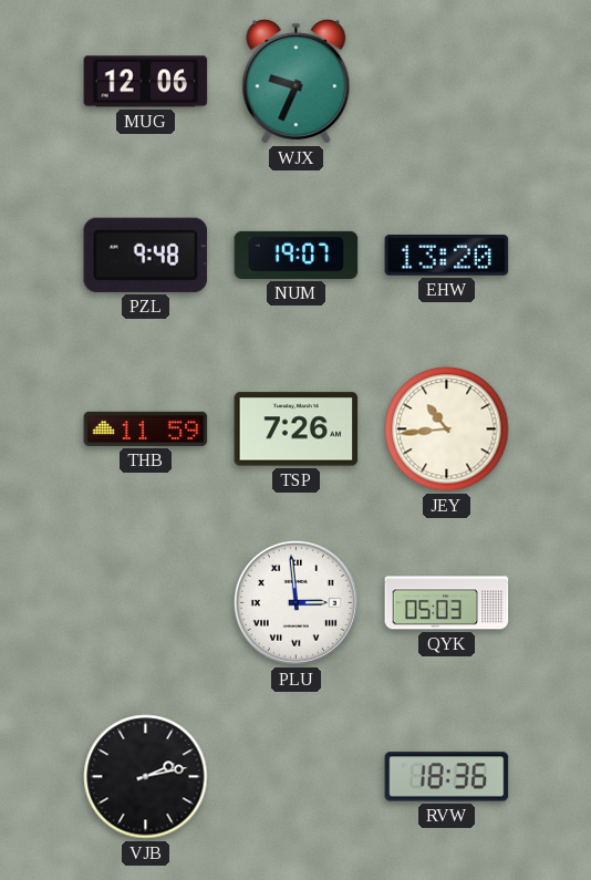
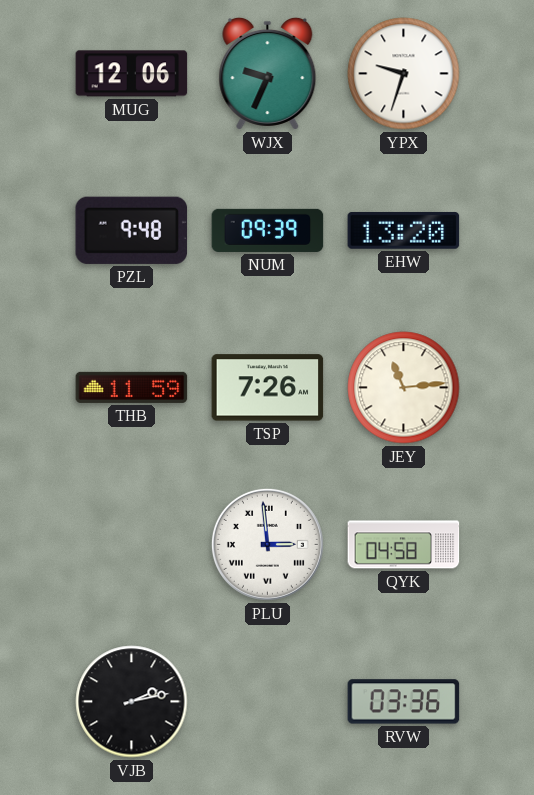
YPX: none -> 9:33
NUM: 19:07 -> 09:39
JEY: 10:44 -> 11:14
QYK: 05:03 -> 04:58
RVW: 18:36 -> 03:36
